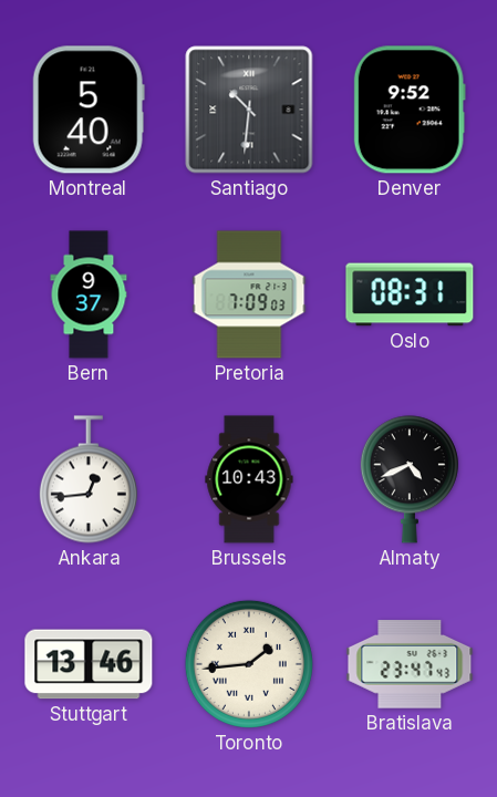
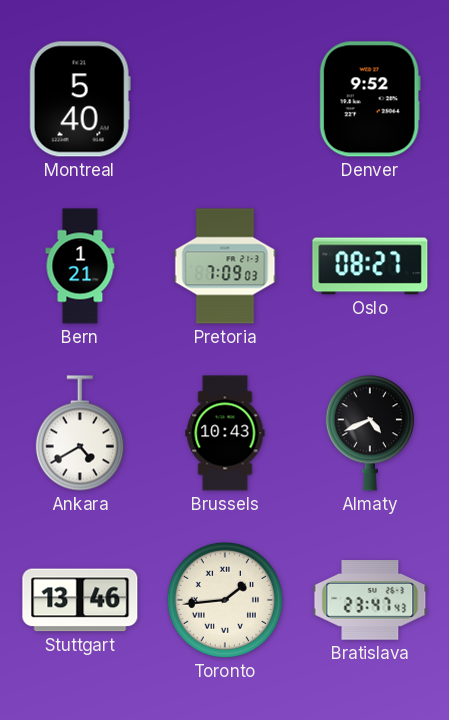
Santiago: 10:31 -> none
Bern: 9:37 -> 1:21
Oslo: 08:31 -> 08:27
Ankara: 12:44 -> 4:40
